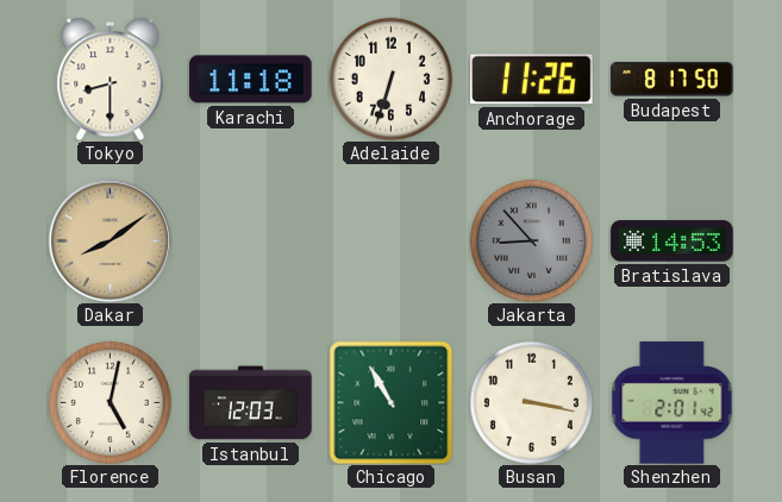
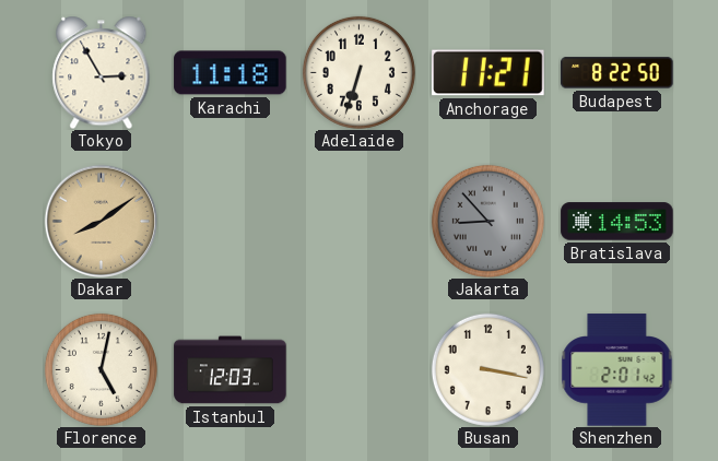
Tokyo: 8:30 -> 2:55
Anchorage: 11:26 -> 11:21
Budapest: 8:17 -> 8:22
Chicago: 10:55 -> none
